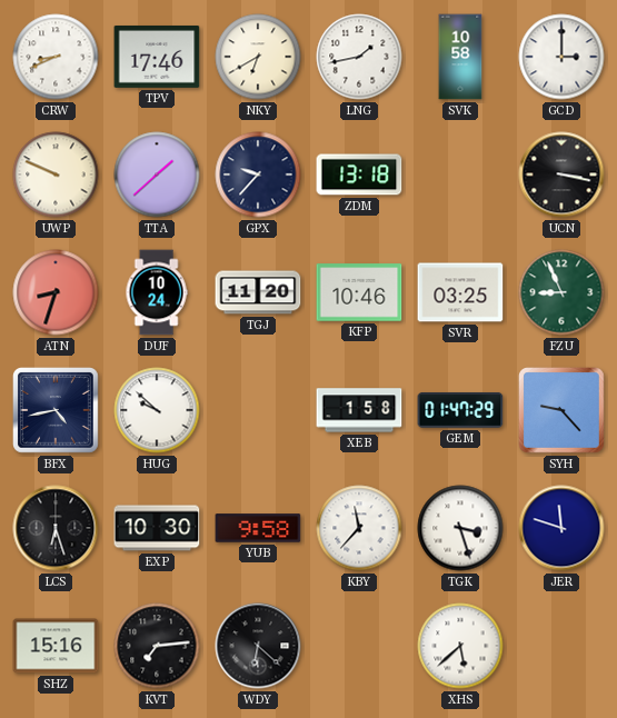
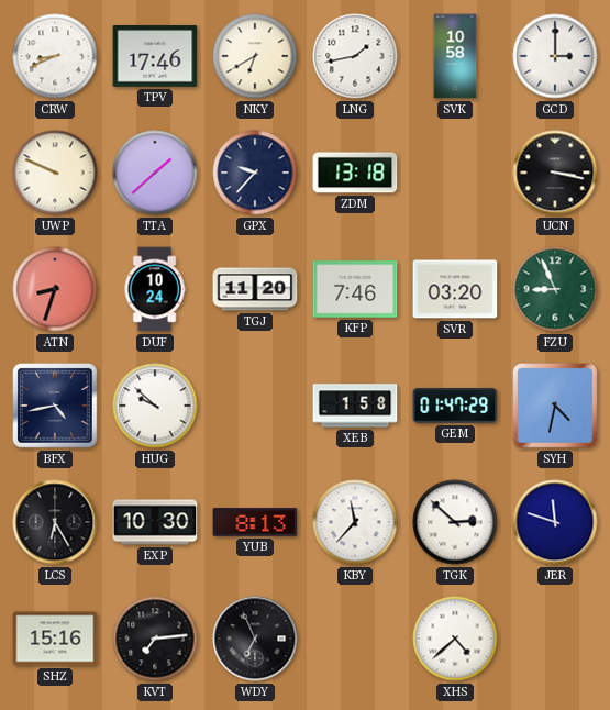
KFP: 10:46 -> 7:46
SVR: 03:25 -> 03:20
SYH: 9:23 -> 4:32
LCS: 6:27 -> 6:25
YUB: 9:58 -> 8:13
TGK: 3:27 -> 2:52
WDY: 6:22 -> 6:56
XHS: 5:38 -> 4:38
